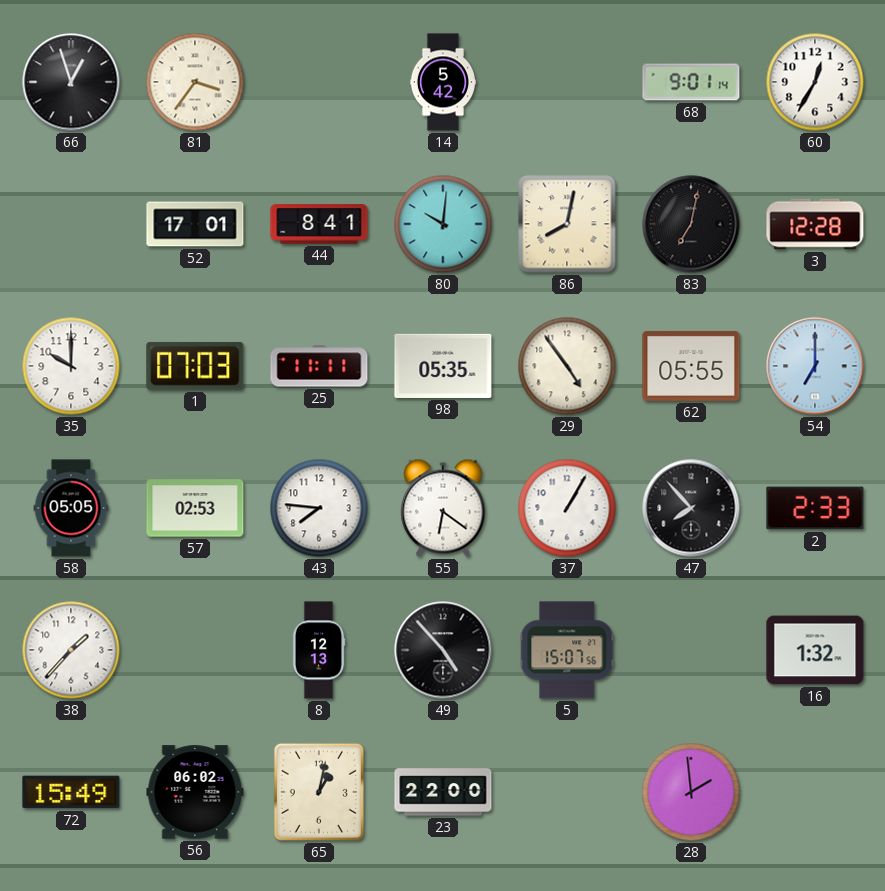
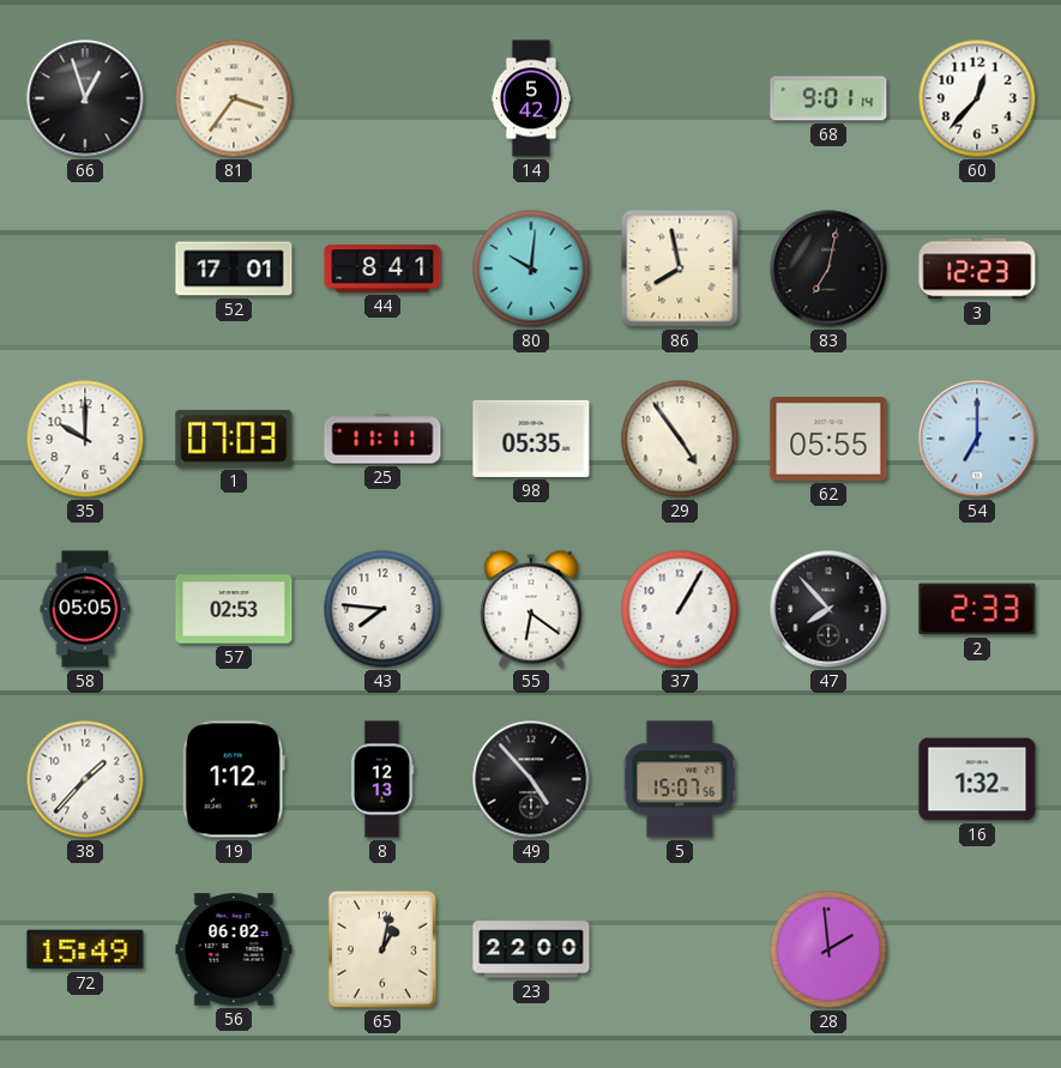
60: 12:35 -> 12:37
86: 8:02 -> 7:58
3: 12:28 -> 12:23
19: none -> 1:12
